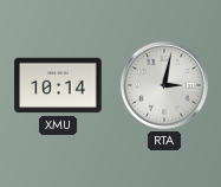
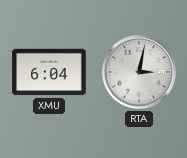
XMU: 10:14 -> 6:04
